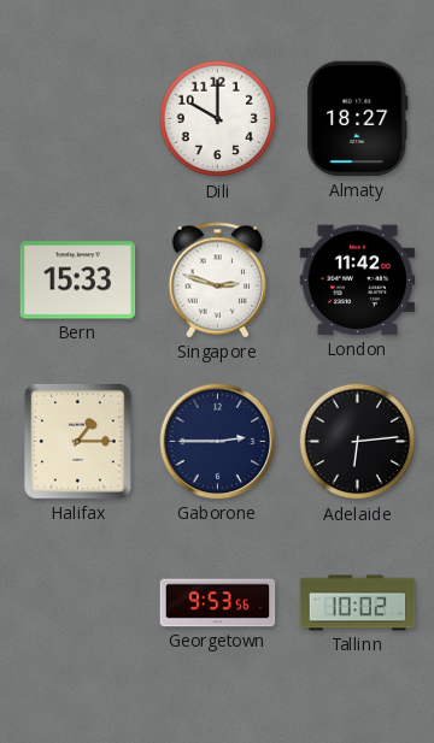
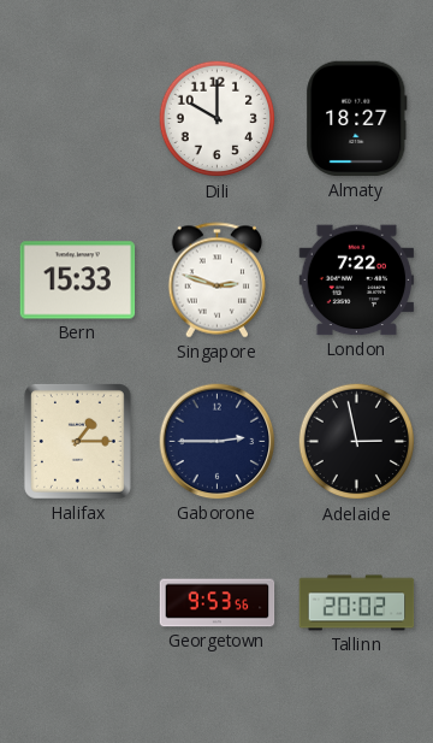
London: 11:42 -> 7:22
Adelaide: 6:14 -> 2:58
Tallinn: 10:02 -> 20:02
